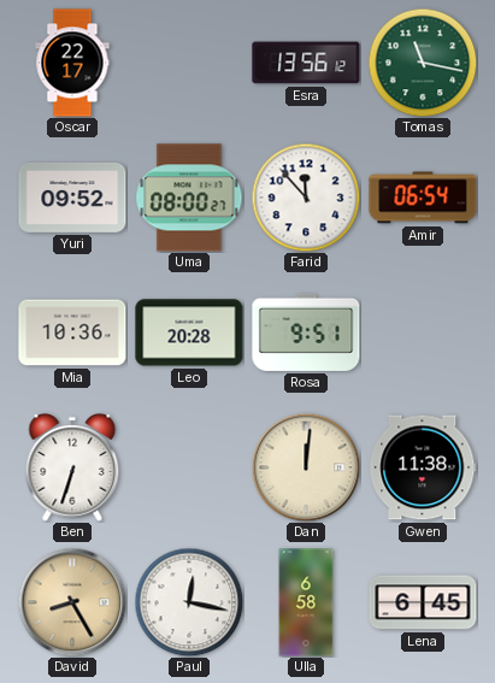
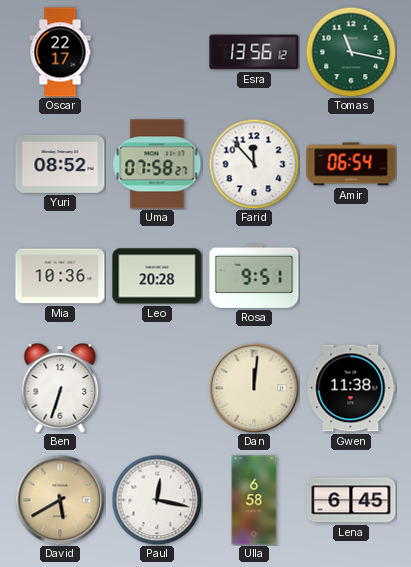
Yuri: 09:52 -> 08:52
Uma: 08:00 -> 07:58
David: 8:25 -> 5:40
